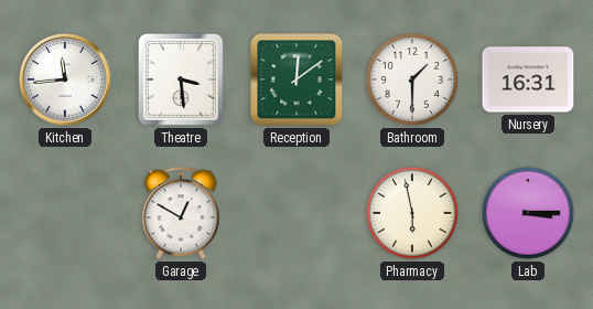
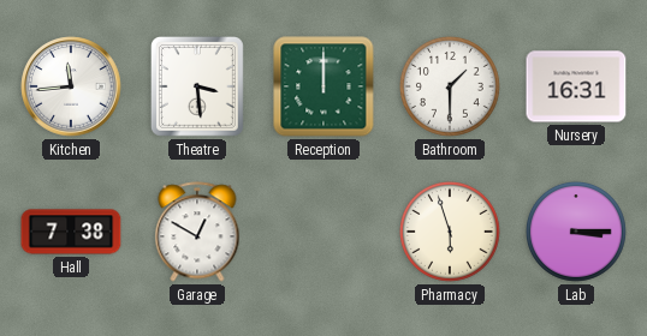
Reception: 12:09 -> 12:00
Hall: none -> 7:38
Pharmacy: 5:58 -> 5:57
